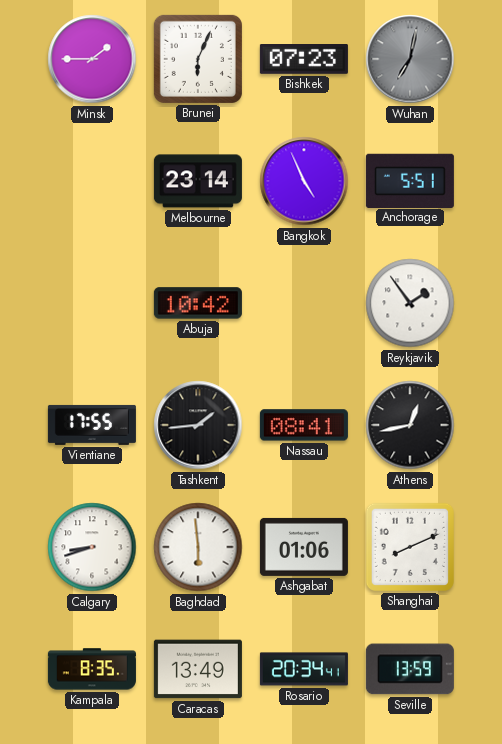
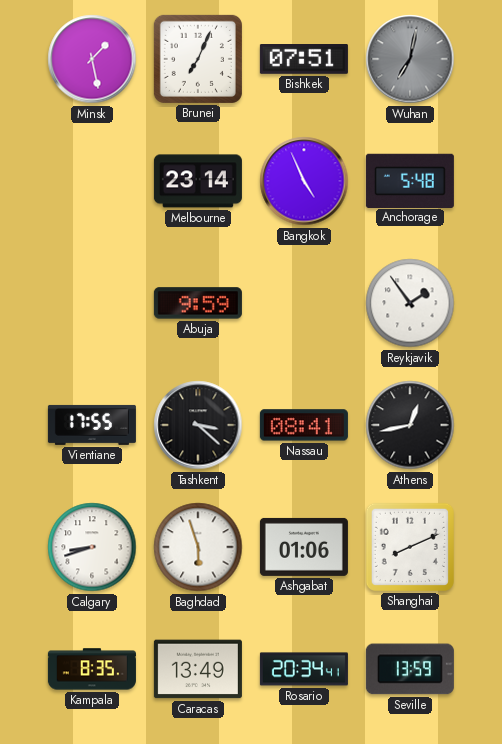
Minsk: 1:45 -> 1:28
Brunei: 6:04 -> 7:04
Bishkek: 07:23 -> 07:51
Anchorage: 5:51 -> 5:48
Abuja: 10:42 -> 9:59
Tashkent: 1:44 -> 3:22
Baghdad: 5:59 -> 5:57
